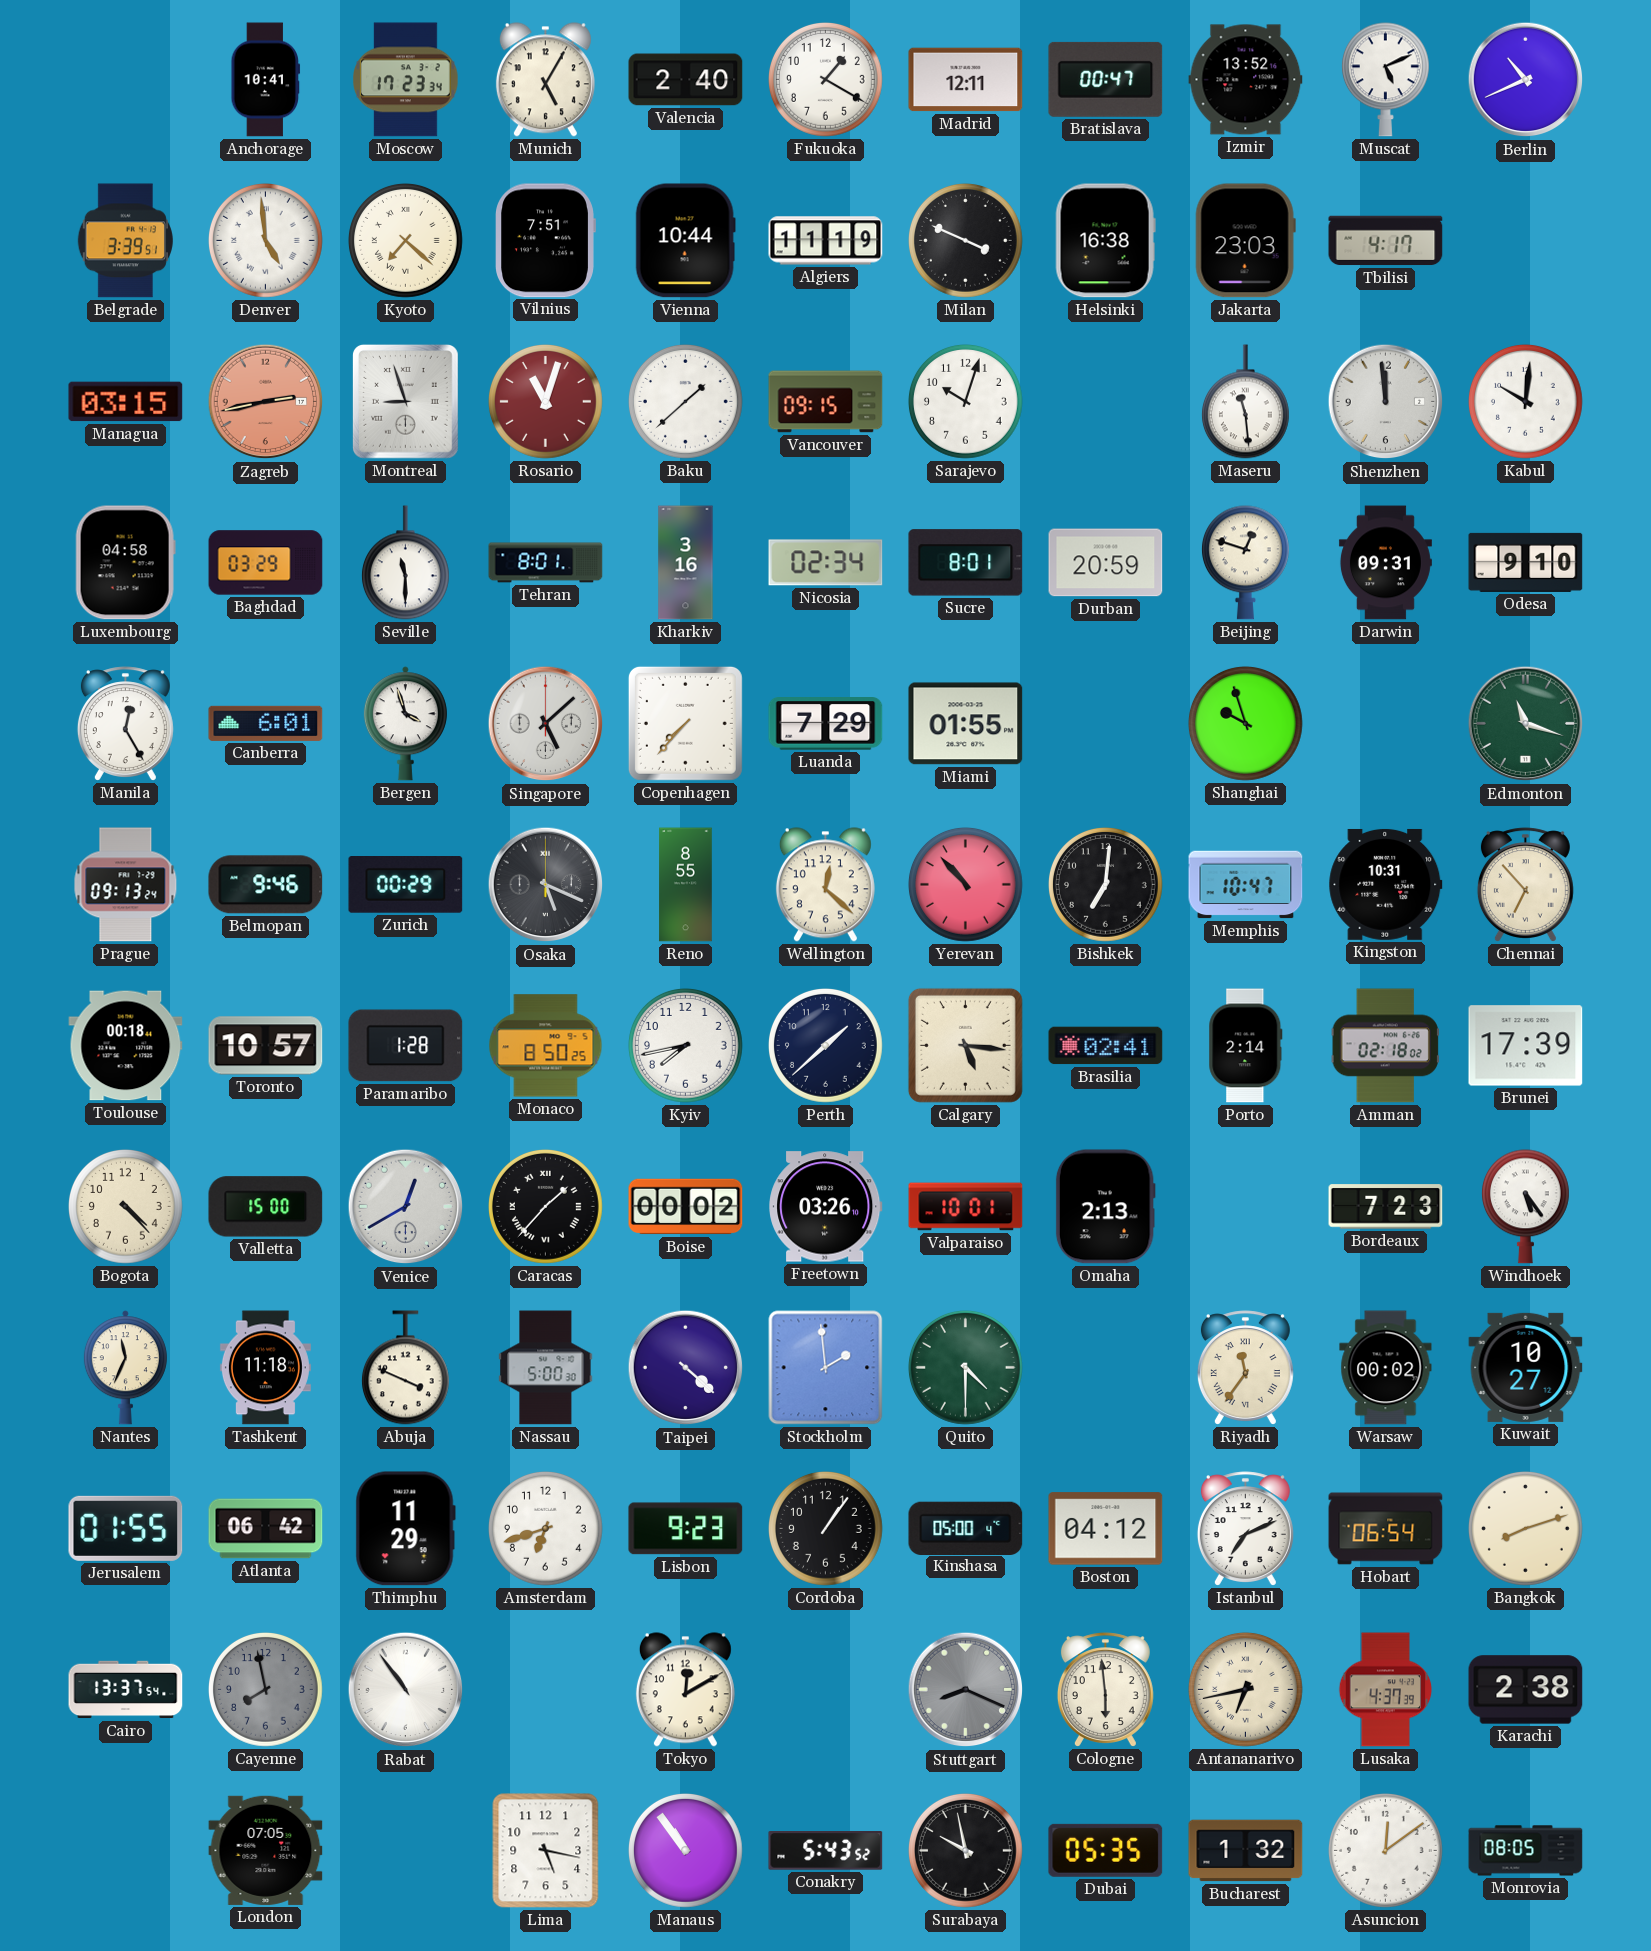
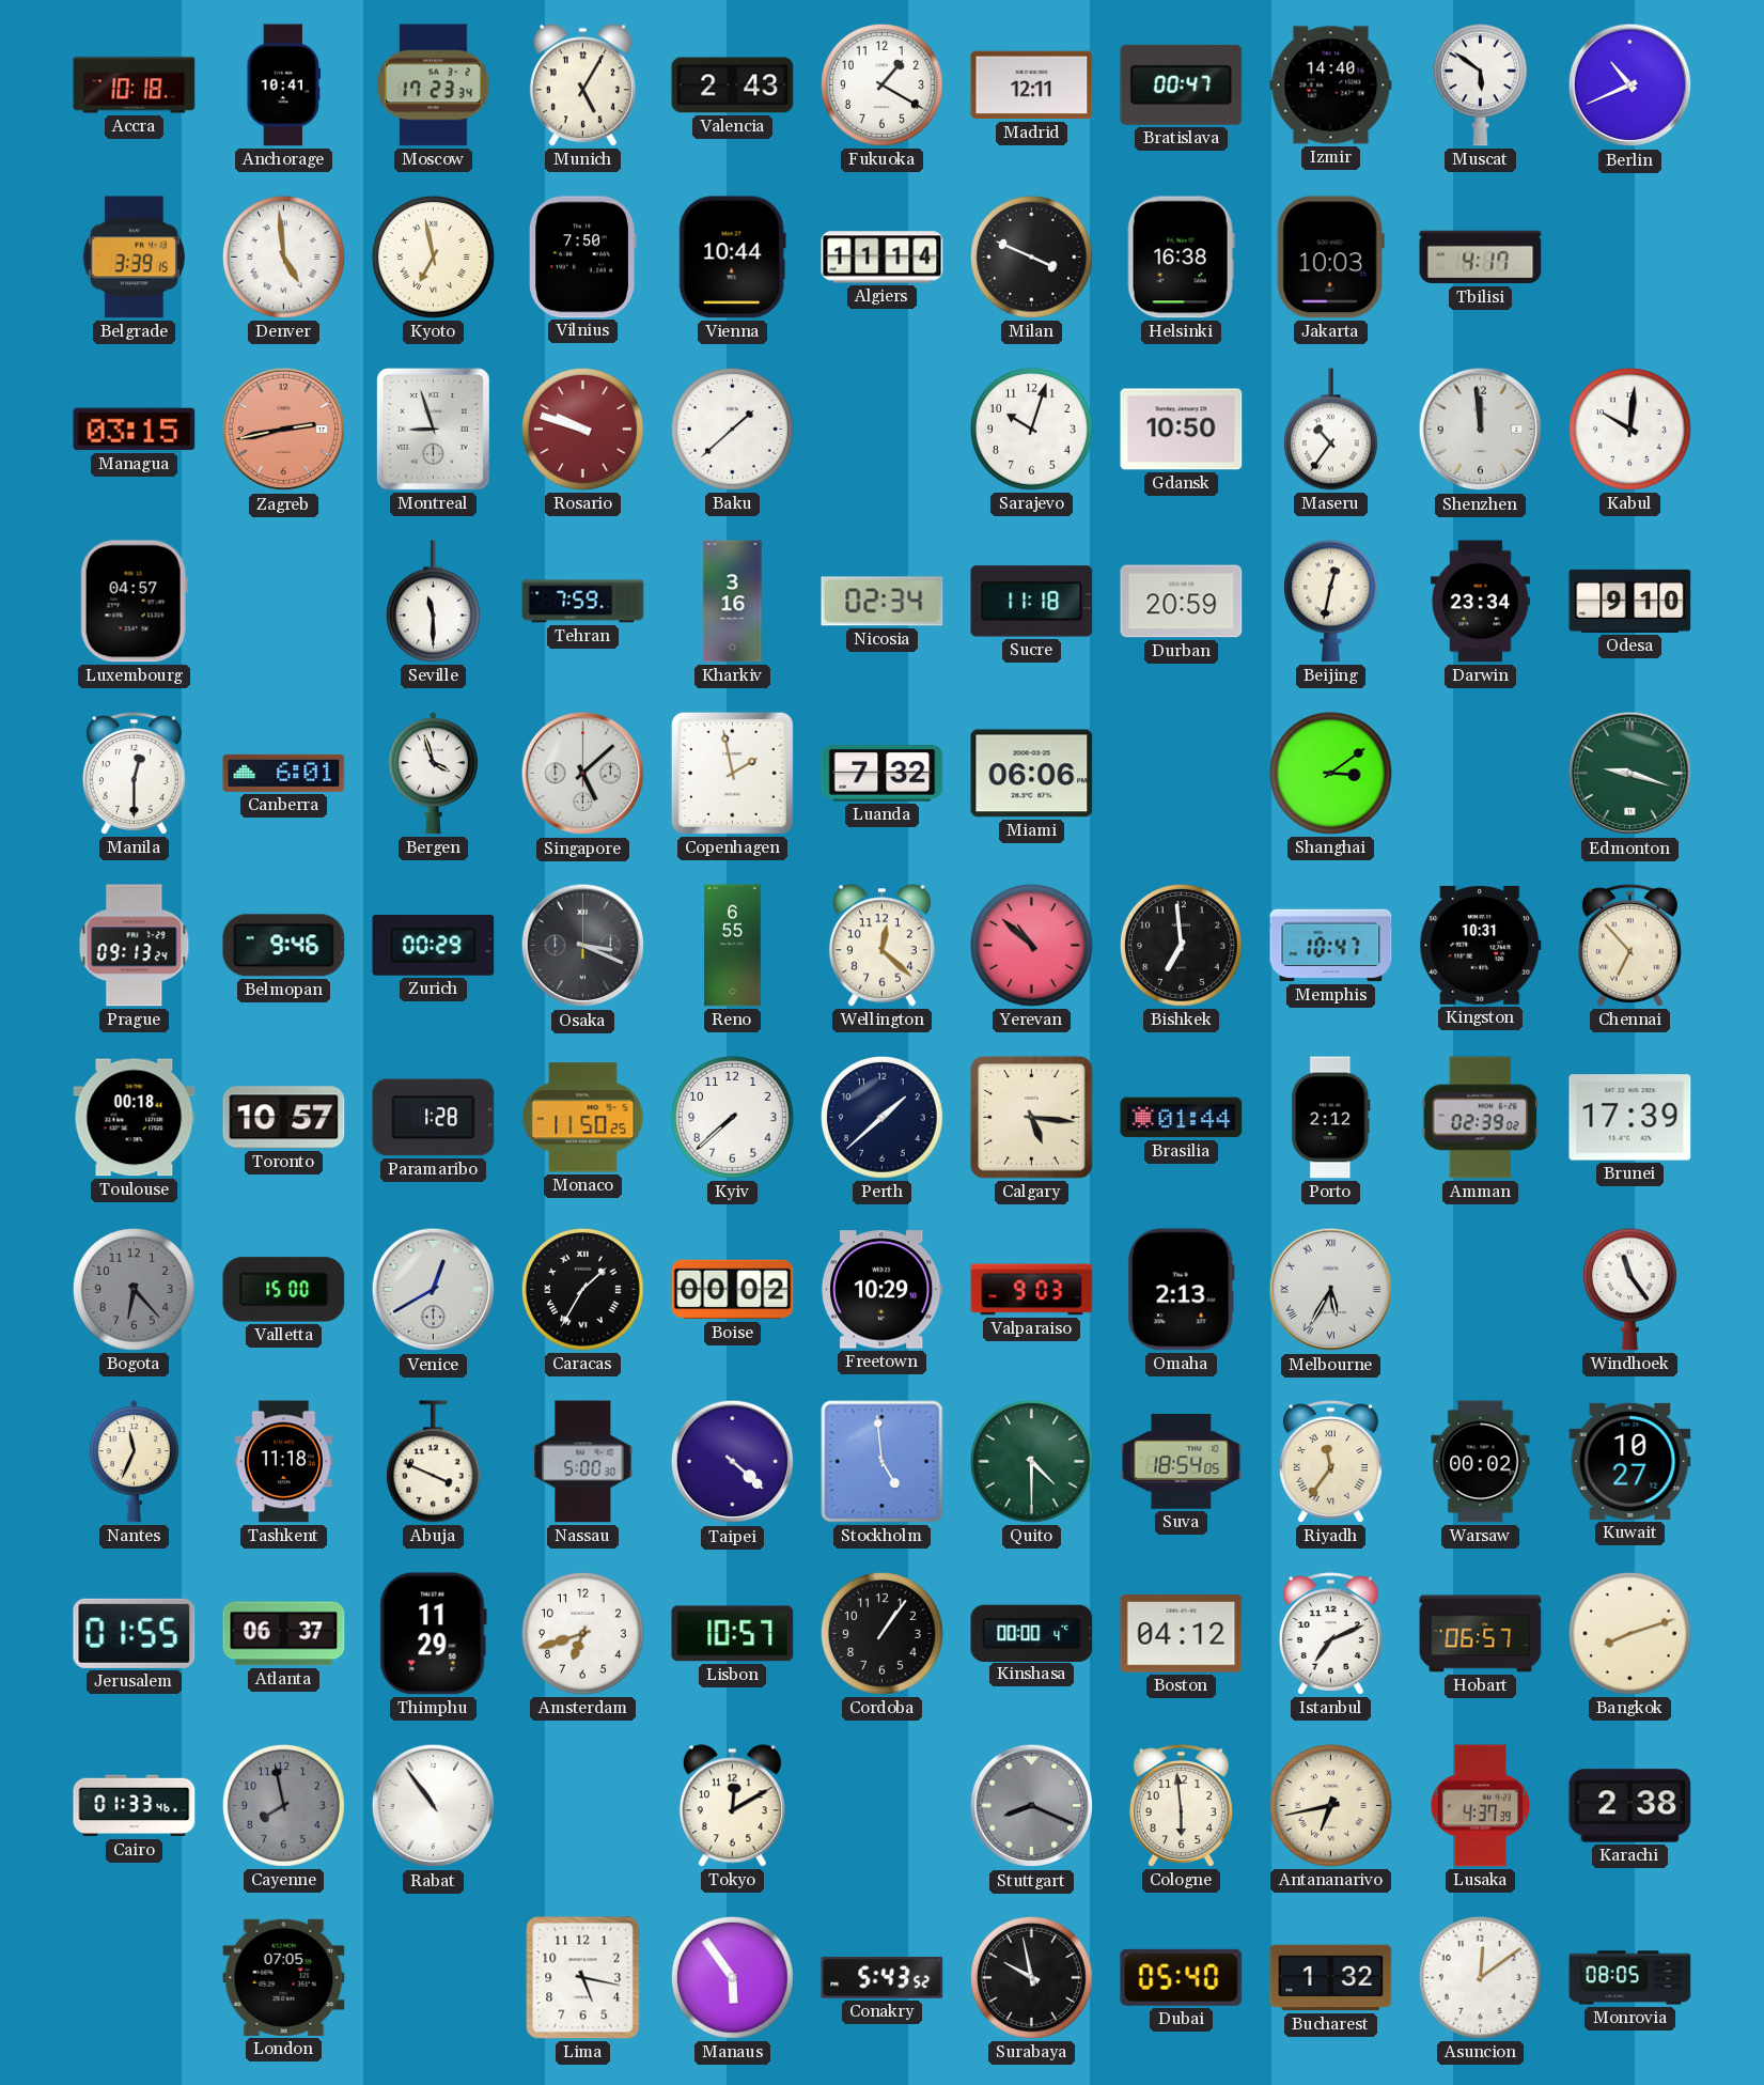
Accra: none -> 10:18
Valencia: 2:40 -> 2:43
Izmir: 13:52 -> 14:40
Muscat: 5:11 -> 5:51
Belgrade: 3:39:51 -> 3:39:15
Kyoto: 7:22 -> 6:58
Vilnius: 7:51 -> 7:50
Algiers: 11:19 -> 11:14
Jakarta: 23:03 -> 10:03
Rosario: 11:03 -> 9:48
Vancouver: 09:15 -> none
Gdansk: none -> 10:50
Maseru: 11:29 -> 10:36
Luxembourg: 04:58 -> 04:57
Baghdad: 03:29 -> none
Tehran: 8:01 -> 7:59
Sucre: 8:01 -> 11:18
Beijing: 12:48 -> 12:32
Darwin: 09:31 -> 23:34
Manila: 12:25 -> 12:30
Copenhagen: 7:37 -> 1:58
Luanda: 7:29 -> 7:32
Miami: 01:55 -> 06:06
Shanghai: 9:57 -> 3:09
Edmonton: 11:18 -> 9:18
Osaka: 5:19 -> 3:19
Reno: 8:55 -> 6:55
Yerevan: 10:53 -> 10:52
Bishkek: 7:01 -> 6:59
Monaco: 8:50 -> 11:50
Kyiv: 7:43 -> 7:38
Brasilia: 02:41 -> 01:44
Porto: 2:14 -> 2:12
Amman: 02:18 -> 02:39
Bogota: 4:23 -> 6:23
Bogota dial: cream -> grey
Caracas: 1:37 -> 1:35
Freetown: 03:26 -> 10:29
Valparaiso: 10:01 -> 9:03
Melbourne: none -> 5:35
Bordeaux: 7:23 -> none
Windhoek: 5:24 -> 11:24
Stockholm: 1:59 -> 4:59
Suva: none -> 18:54
Atlanta: 06:42 -> 06:37
Lisbon: 9:23 -> 10:57
Kinshasa: 05:00 -> 00:00
Hobart: 06:54 -> 06:57
Cairo: 13:37 -> 01:33
Manaus: 10:54 -> 5:54
Dubai: 05:35 -> 05:40
